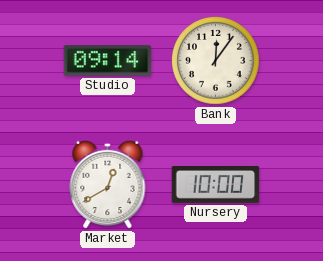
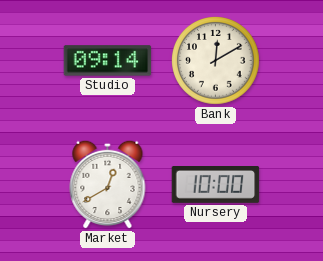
Bank: 12:06 -> 12:10
